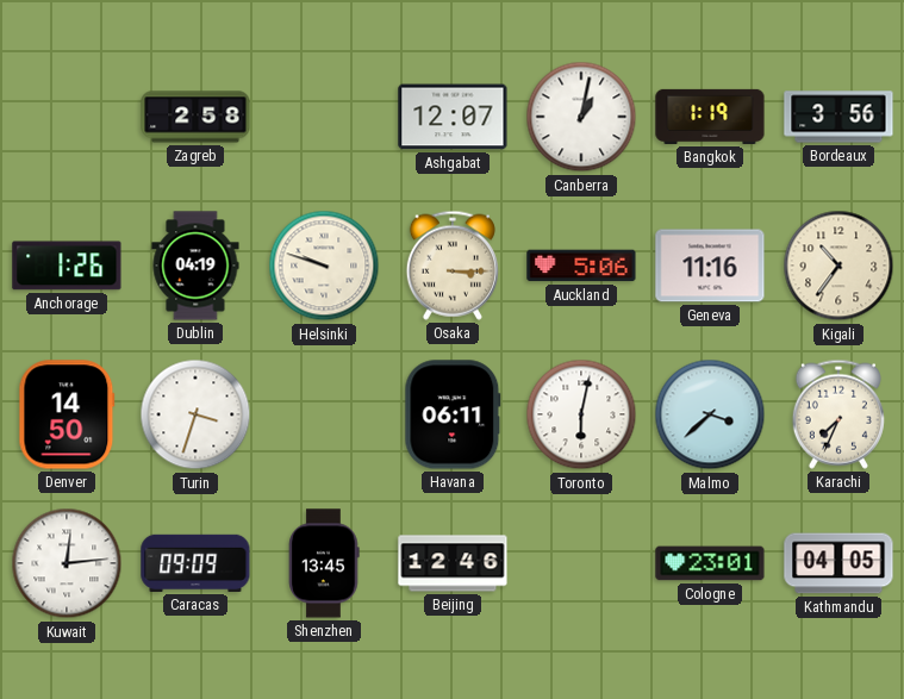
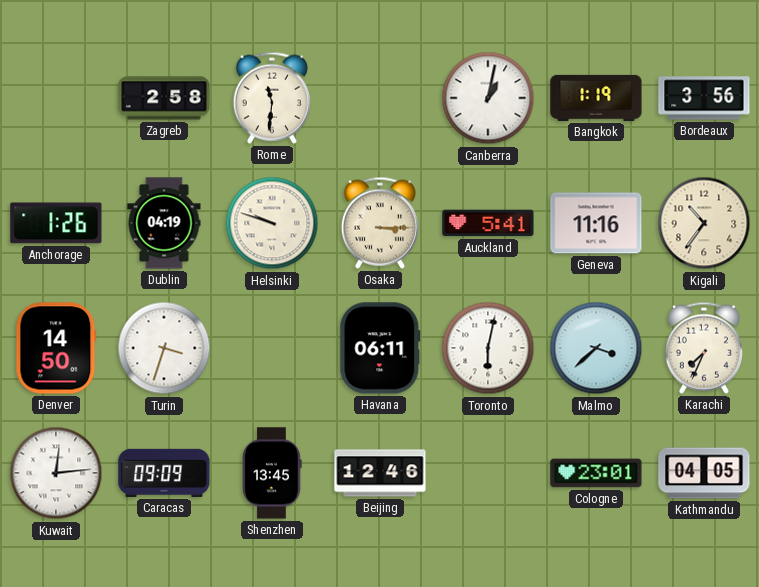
Rome: none -> 11:31
Ashgabat: 12:07 -> none
Auckland: 5:06 -> 5:41
